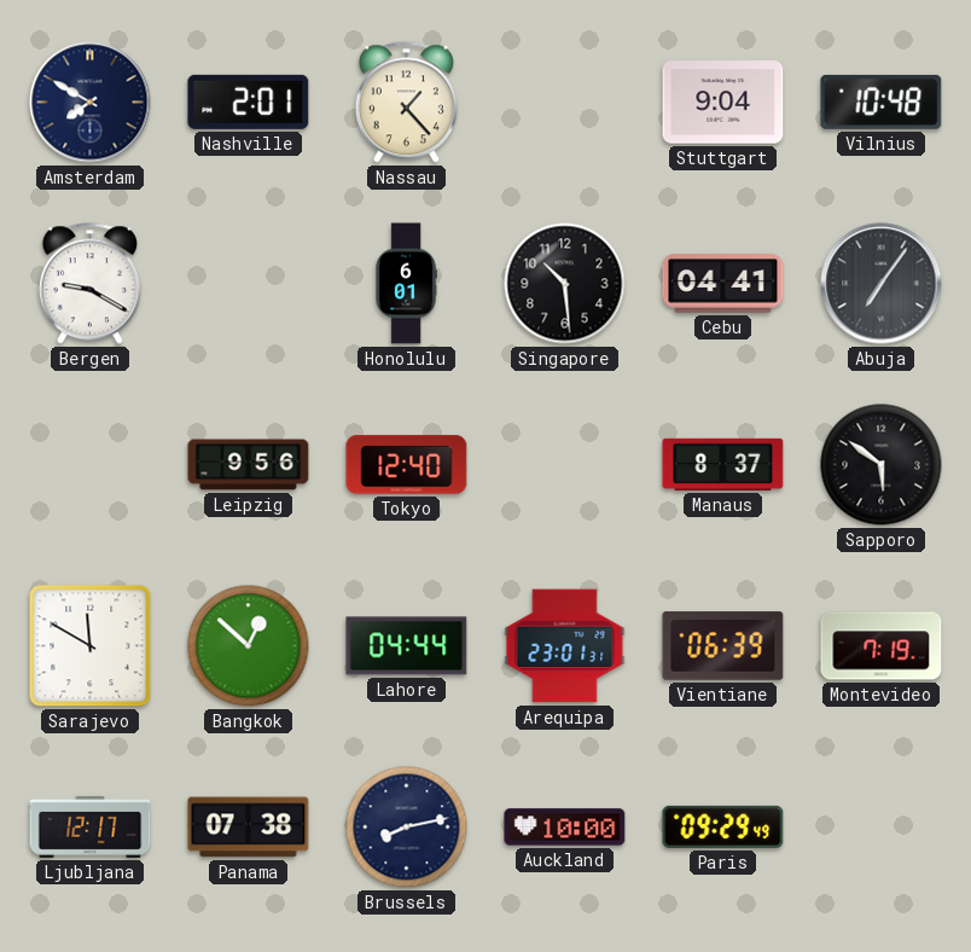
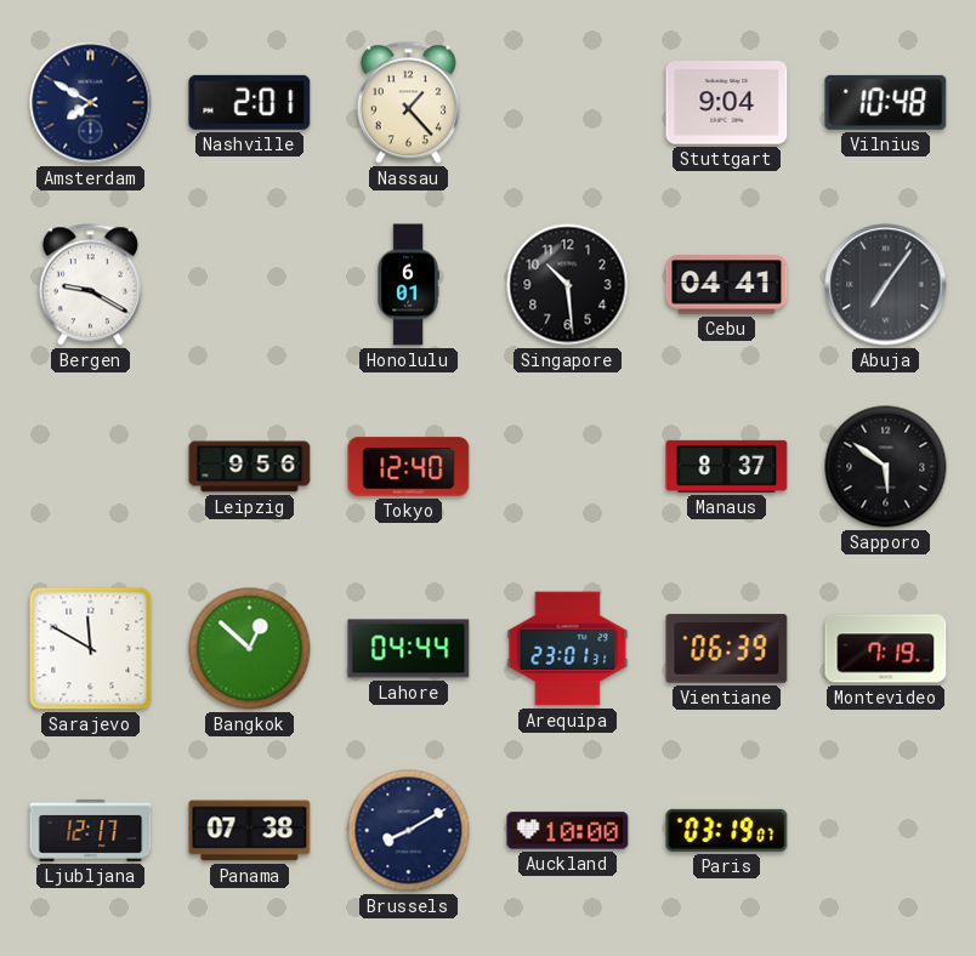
Brussels: 8:13 -> 8:10
Paris: 09:29 -> 03:19
